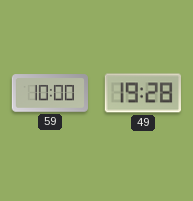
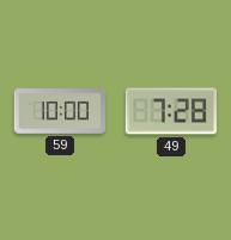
49: 19:28 -> 7:28
